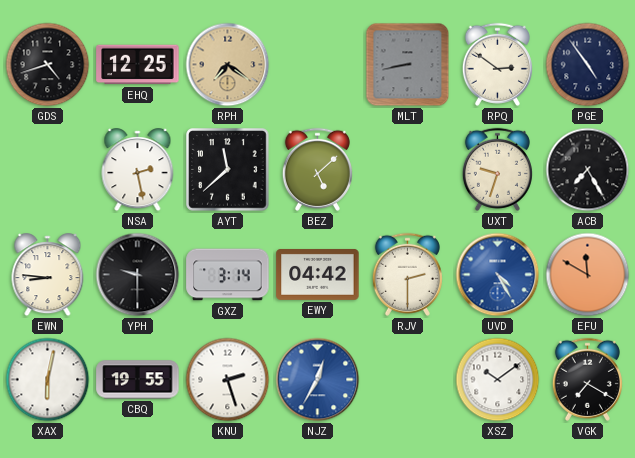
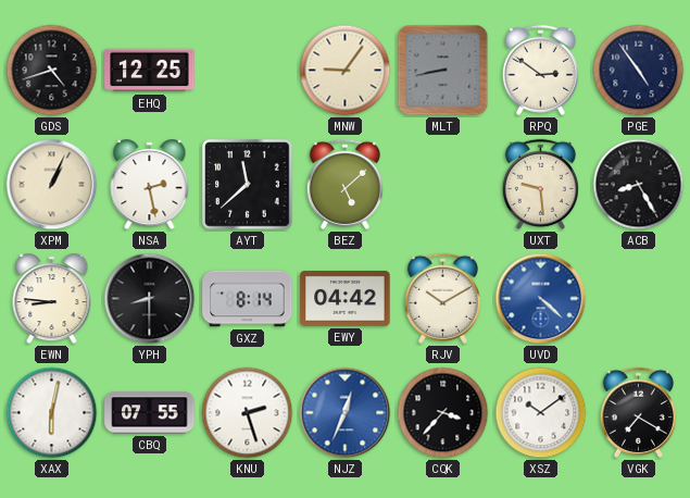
RPH: 7:21 -> none
MNW: none -> 9:06
XPM: none -> 1:04
UXT: 9:33 -> 9:29
ACB: 7:25 -> 8:25
YPH: 9:30 -> 8:30
GXZ: 3:14 -> 8:14
RJV: 2:30 -> 10:10
UVD: 4:25 -> 4:22
EFU: 11:50 -> none
CBQ: 19:55 -> 07:55
NJZ: 12:35 -> 12:34
CQK: none -> 3:37
